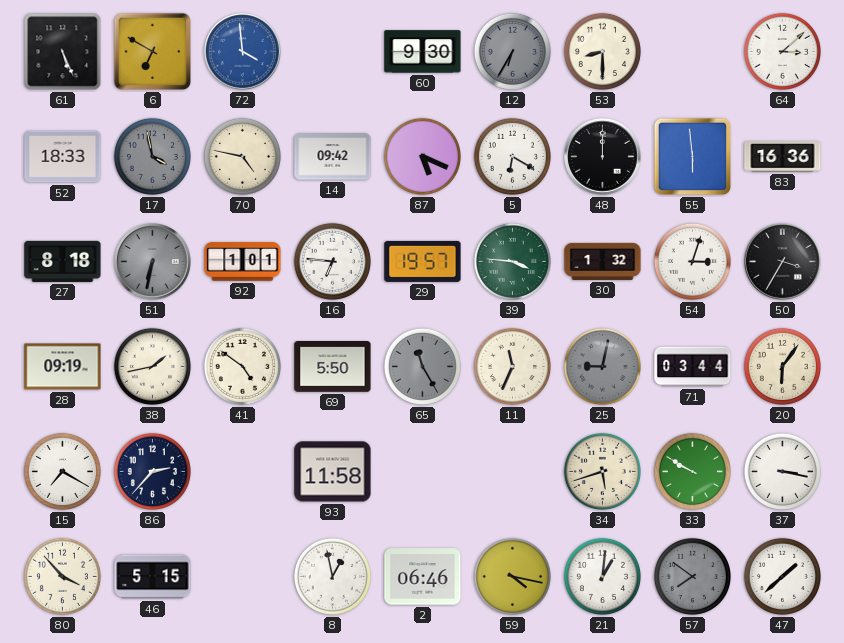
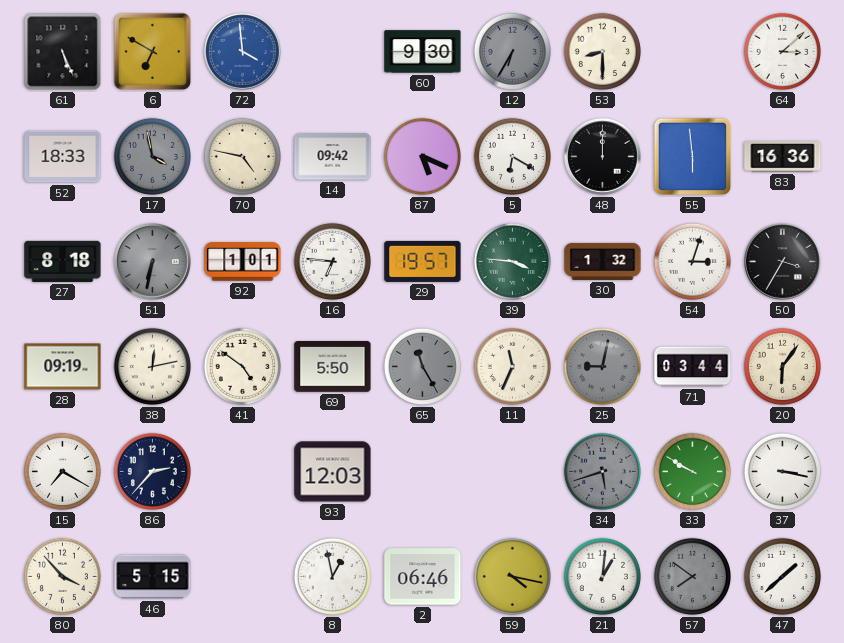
38: 1:43 -> 12:13
93: 11:58 -> 12:03
34 dial: cream -> grey
